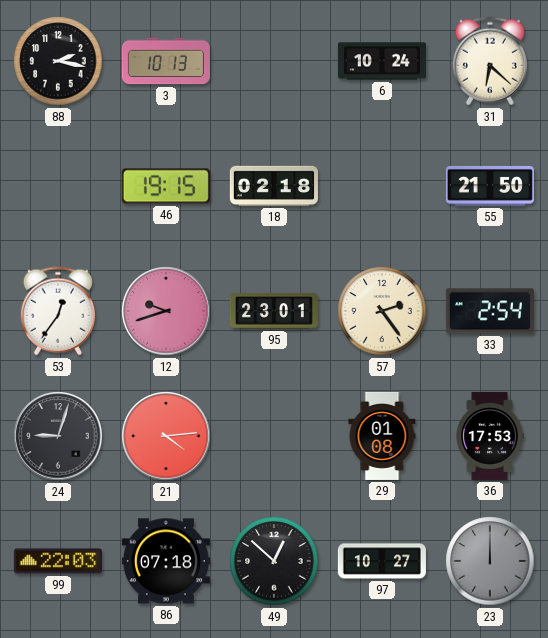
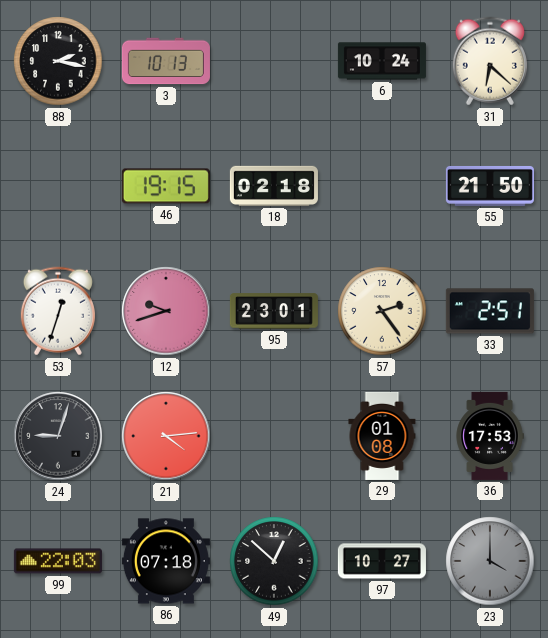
53: 12:36 -> 12:33
33: 2:54 -> 2:51
23: 12:00 -> 4:00
